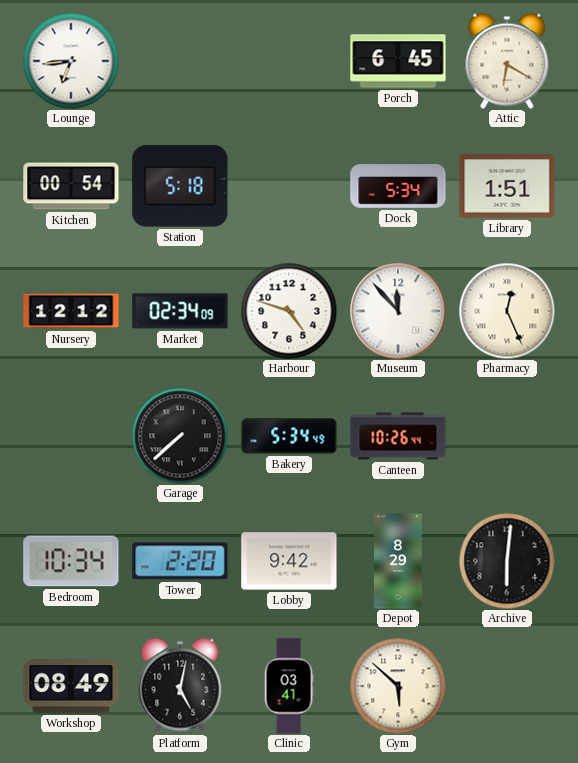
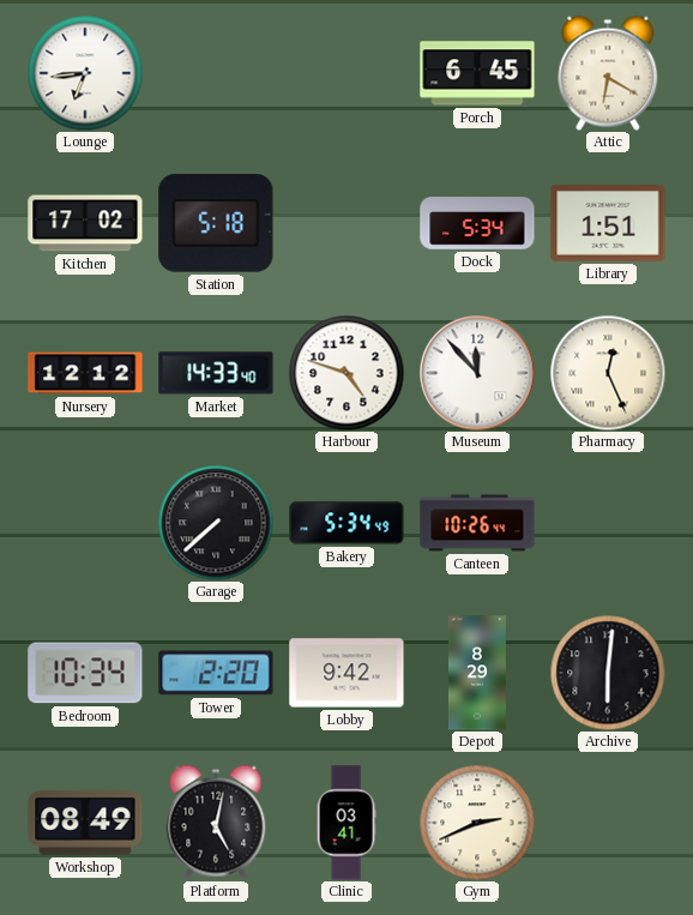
Kitchen: 00:54 -> 17:02
Market: 02:34 -> 14:33
Gym: 5:52 -> 2:41
